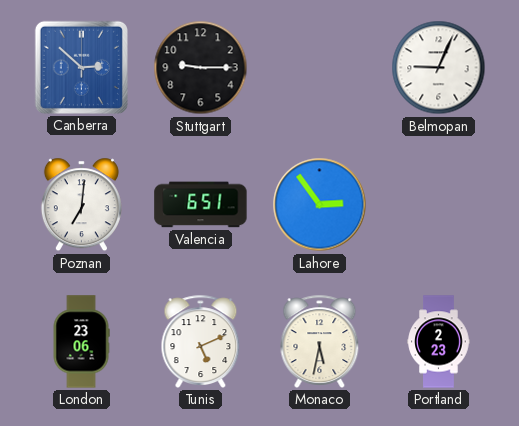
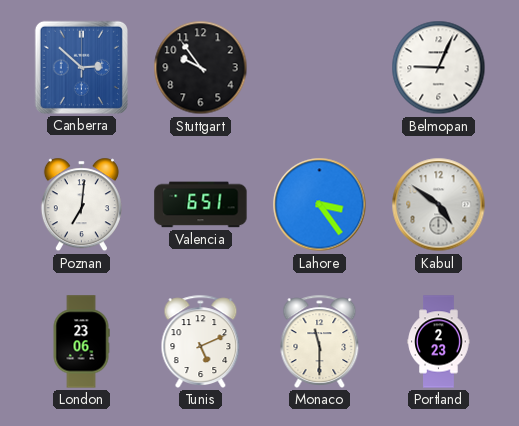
Stuttgart: 9:15 -> 9:54
Lahore: 2:54 -> 3:24
Kabul: none -> 4:51
Monaco: 5:32 -> 11:30
